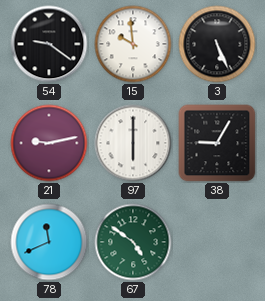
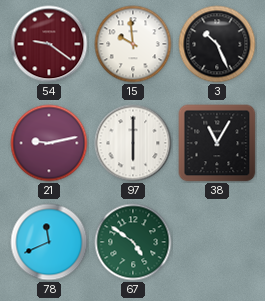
54 dial: black -> burgundy
3: 5:26 -> 10:26
38: 9:05 -> 11:05
